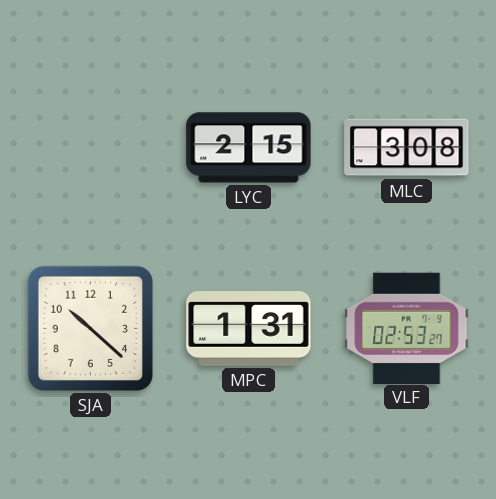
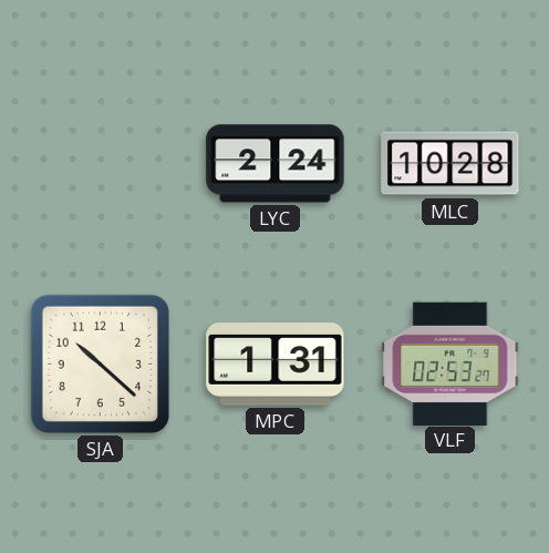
LYC: 2:15 -> 2:24
MLC: 3:08 -> 10:28
